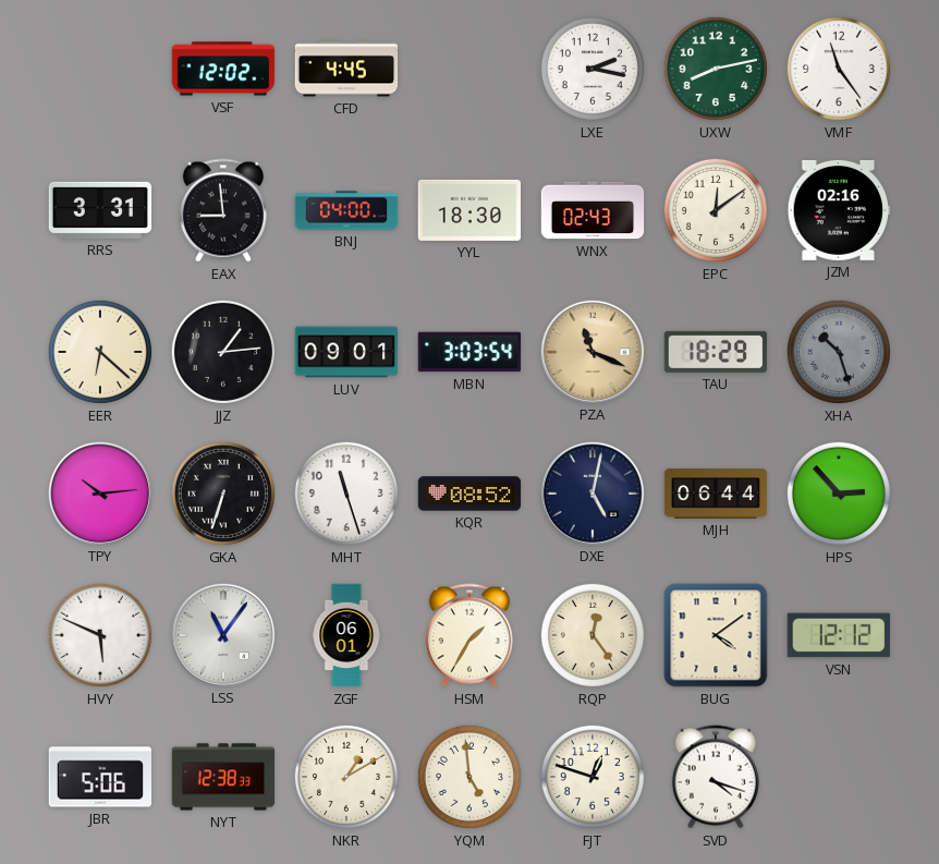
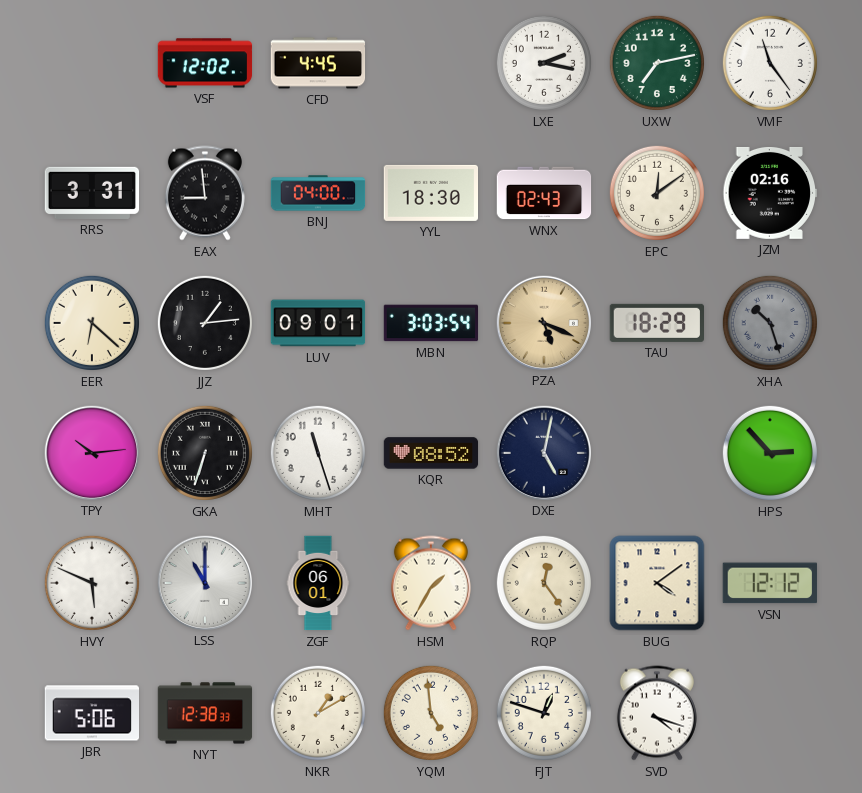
UXW: 8:13 -> 7:13
PZA: 11:19 -> 5:19
MJH: 06:44 -> none
LSS: 11:06 -> 11:00
